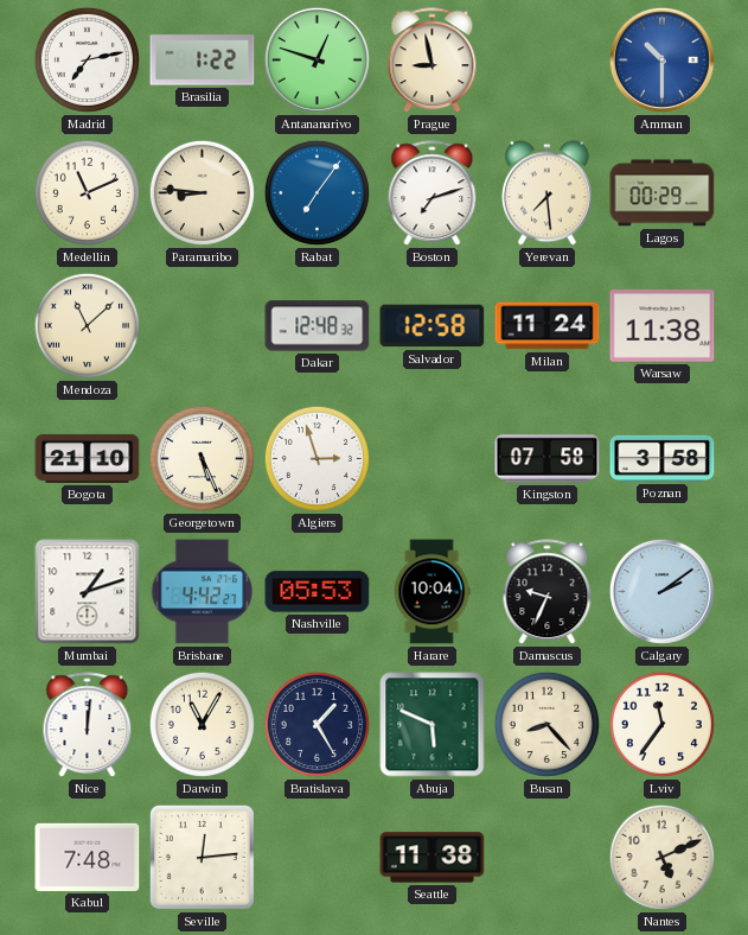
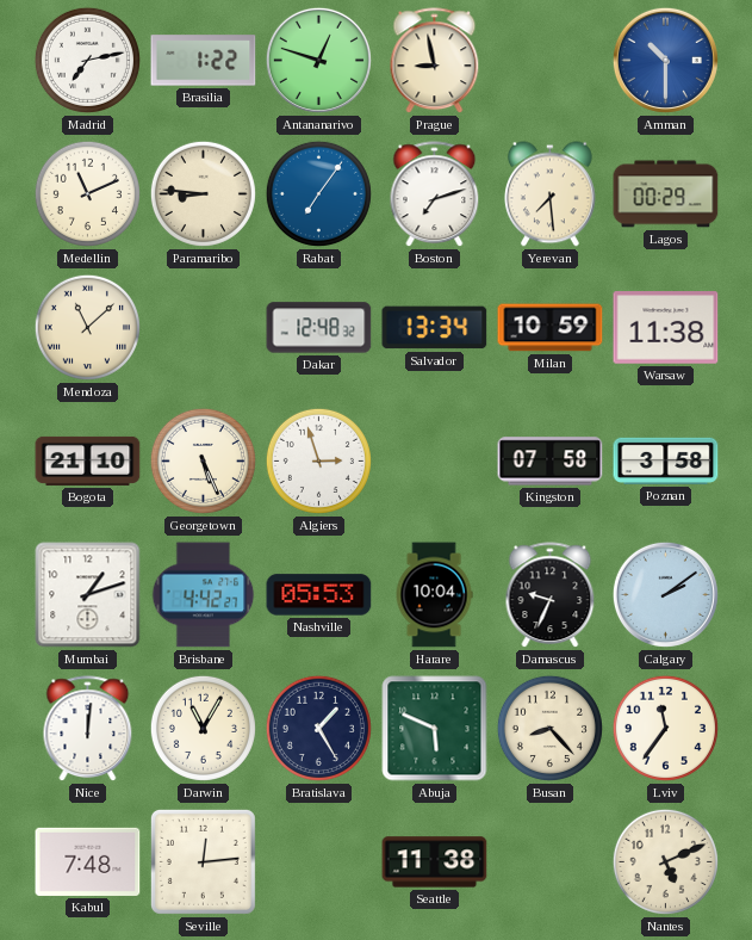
Salvador: 12:58 -> 13:34
Milan: 11:24 -> 10:59
